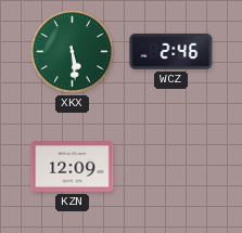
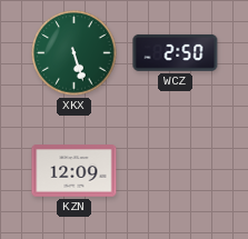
XKX: 5:29 -> 5:27
WCZ: 2:46 -> 2:50
